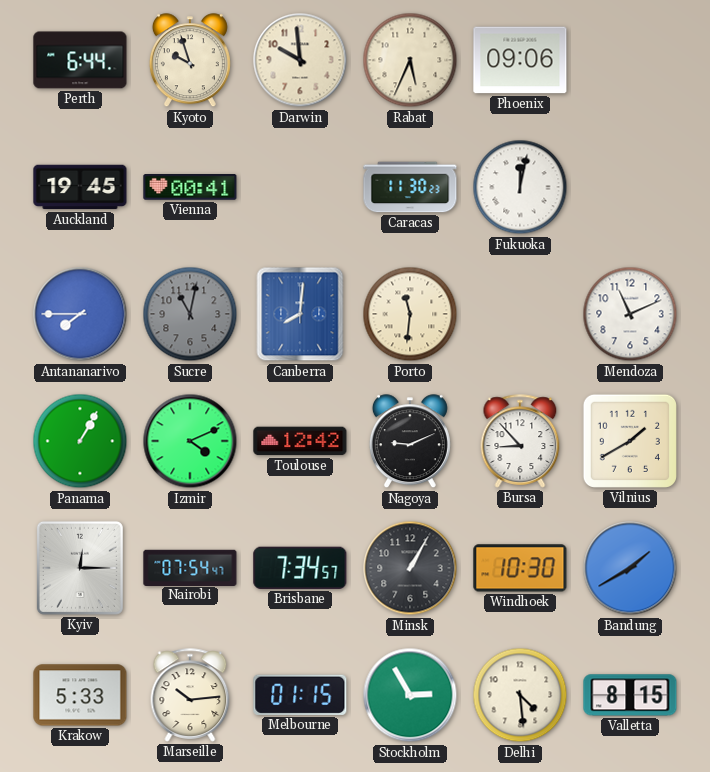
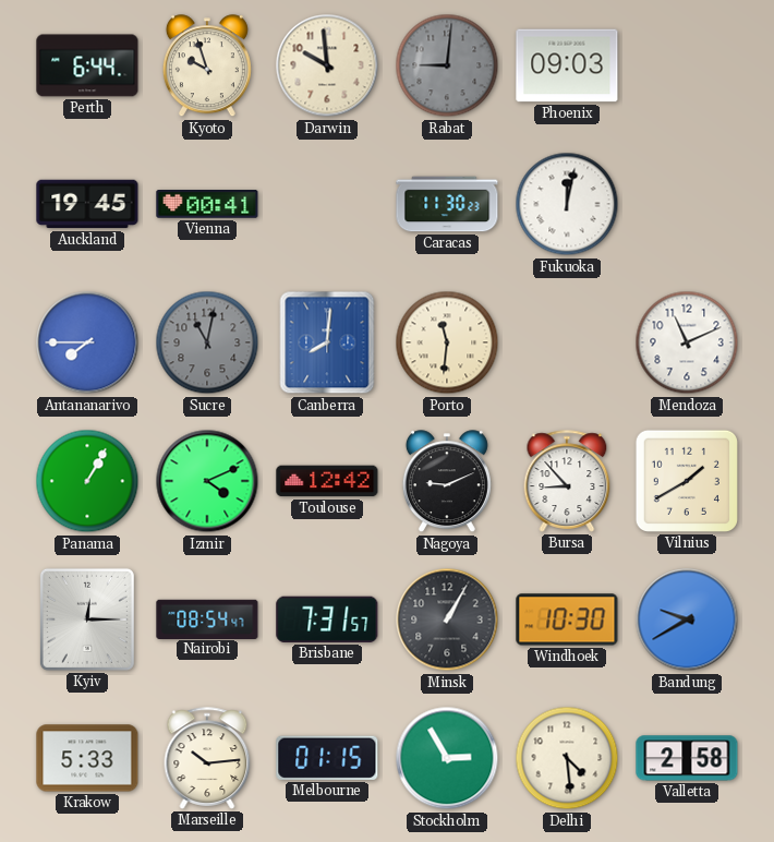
Rabat: 5:34 -> 9:01
Rabat dial: cream -> grey
Phoenix: 09:06 -> 09:03
Nairobi: 07:54 -> 08:54
Brisbane: 7:34 -> 7:31
Bandung: 1:40 -> 9:40
Valletta: 8:15 -> 2:58
